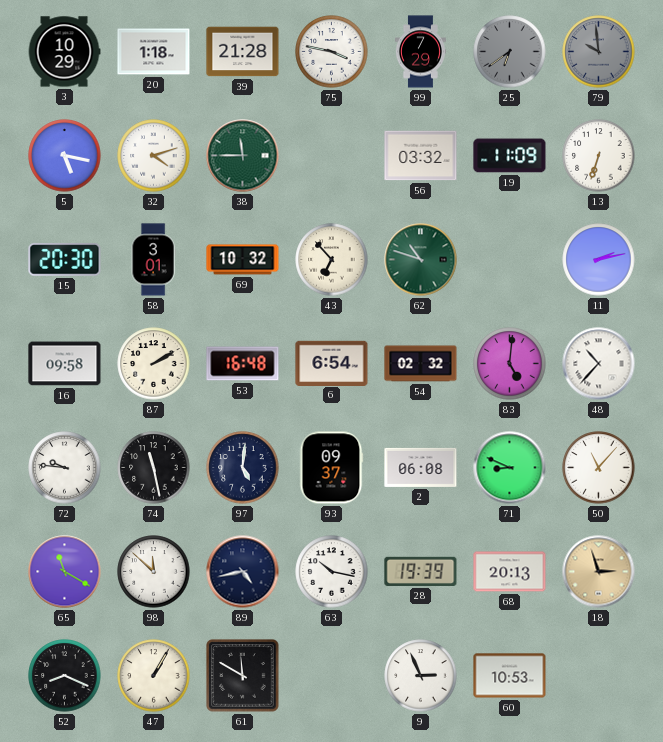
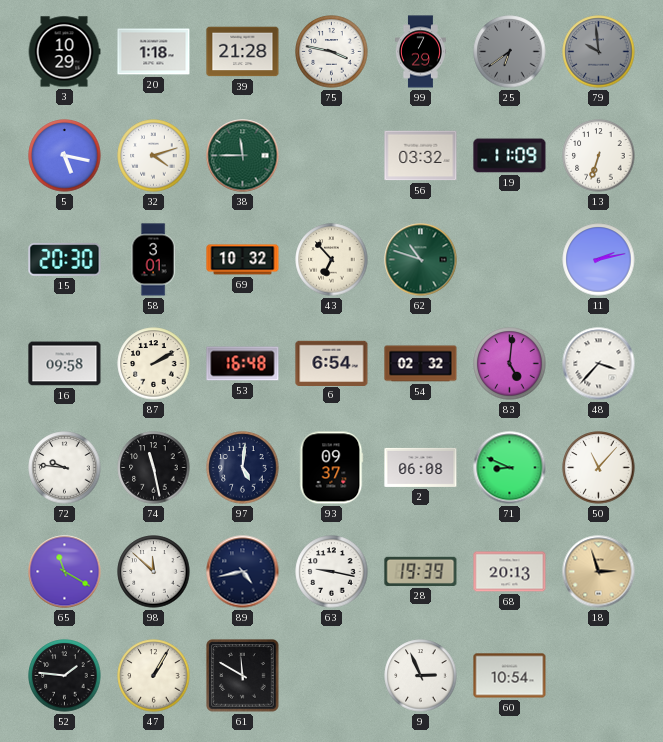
48: 10:37 -> 3:37
63: 10:17 -> 9:17
52: 8:19 -> 1:46
60: 10:53 -> 10:54
